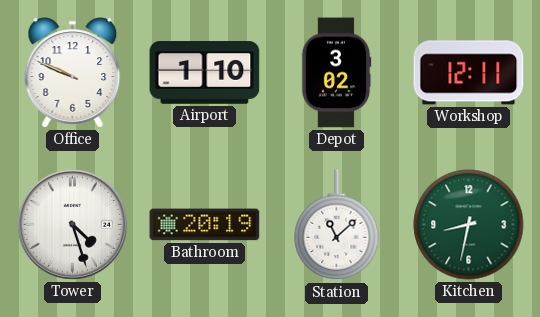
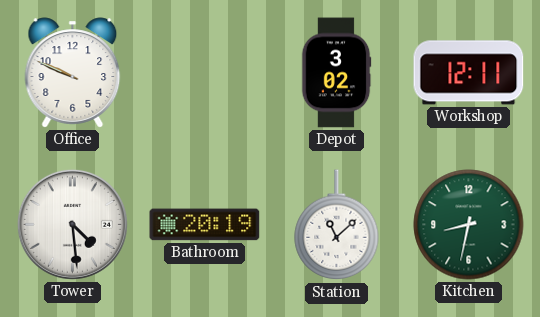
Airport: 1:10 -> none
Tower: 4:27 -> 4:29
